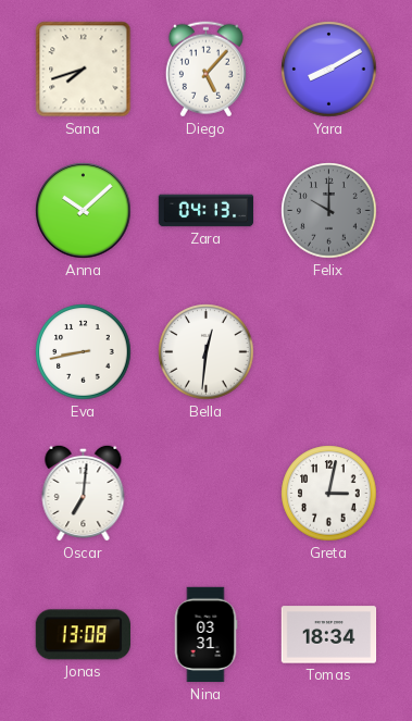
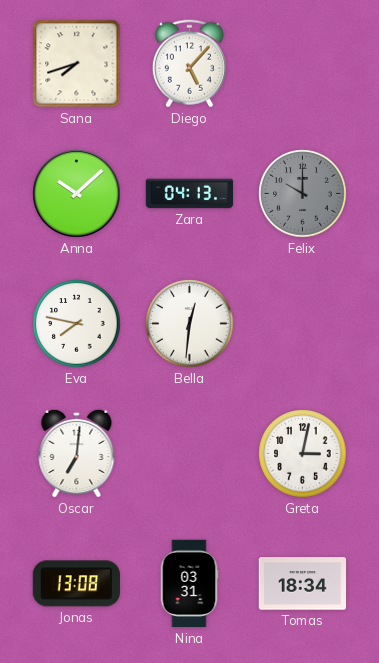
Yara: 8:10 -> none
Eva: 8:43 -> 7:47
